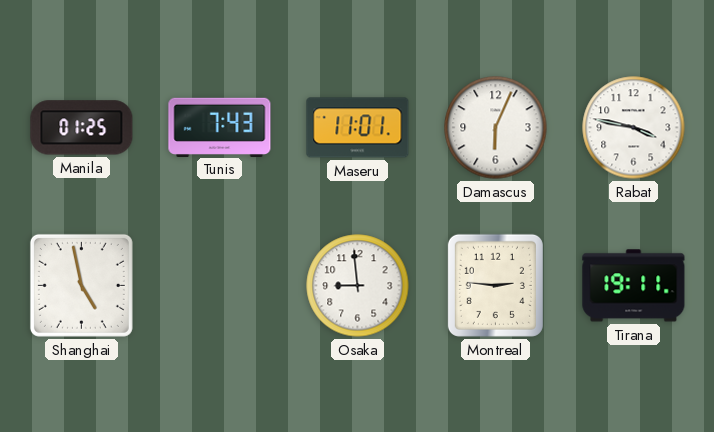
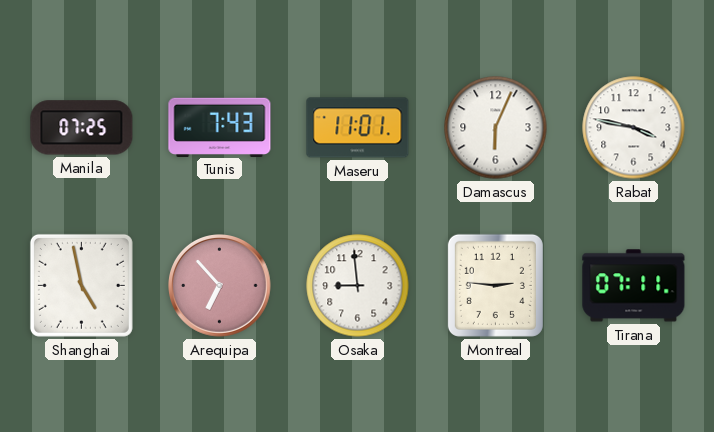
Manila: 01:25 -> 07:25
Arequipa: none -> 6:53
Tirana: 19:11 -> 07:11
